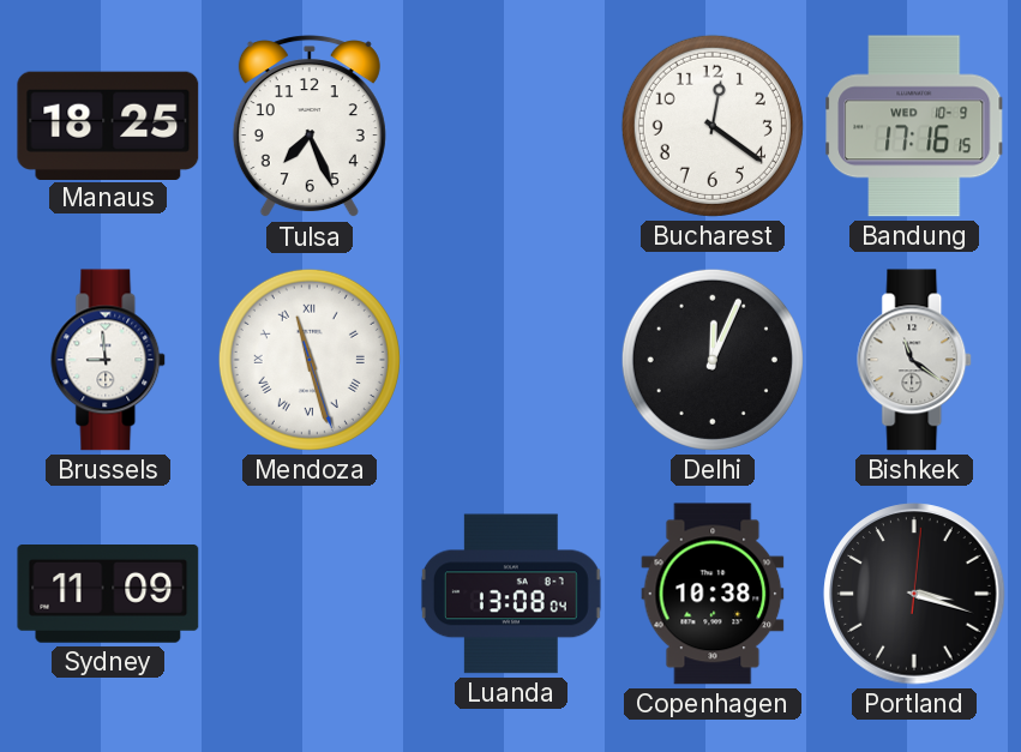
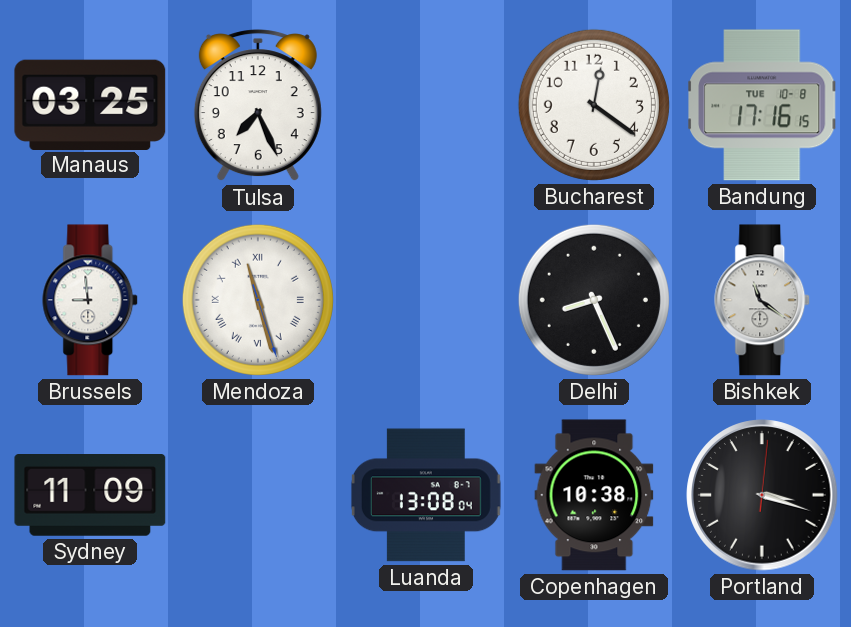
Manaus: 18:25 -> 03:25
Bandung date: WED 10-9 -> TUE 10-8
Delhi: 12:04 -> 8:26
